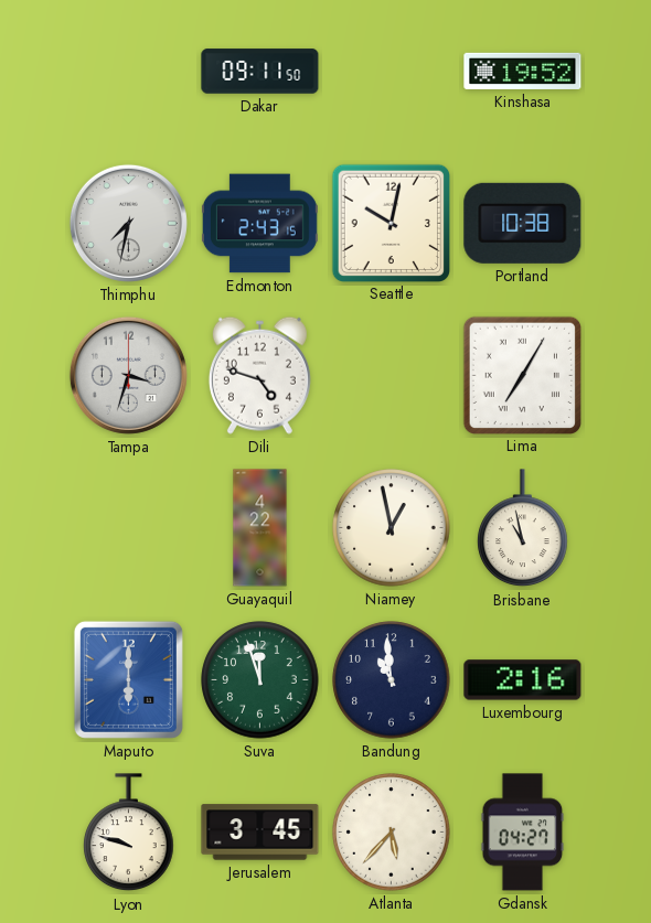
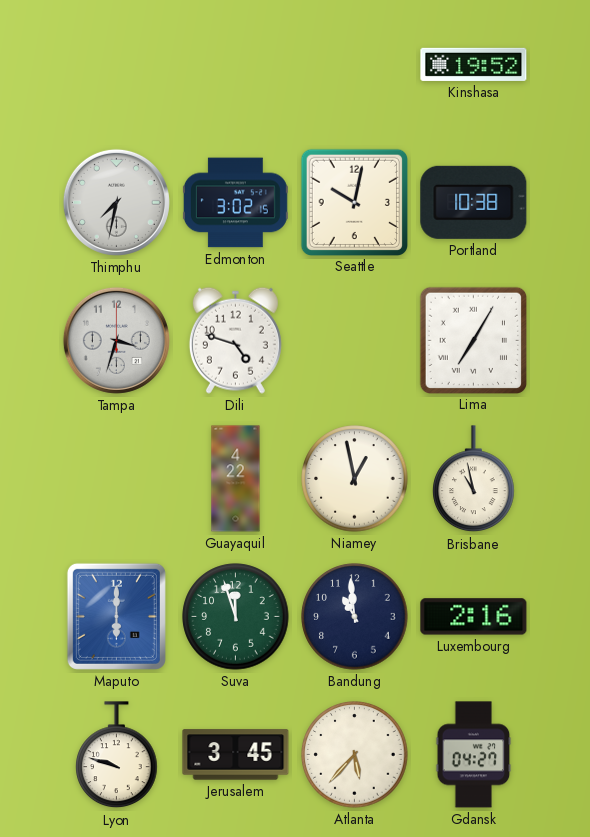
Dakar: 09:11 -> none
Edmonton: 2:43 -> 3:02
